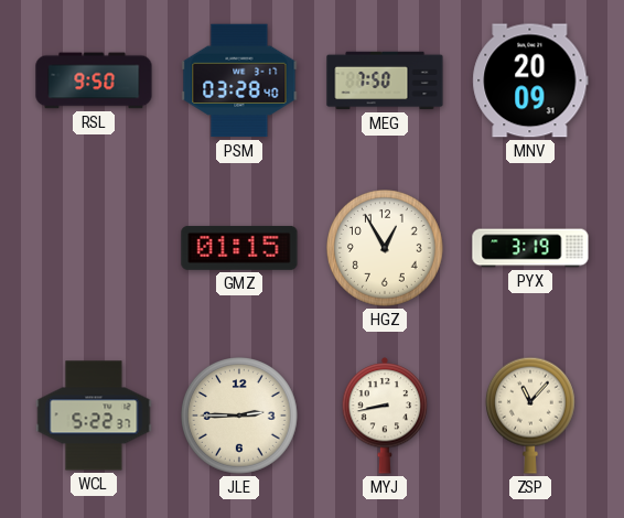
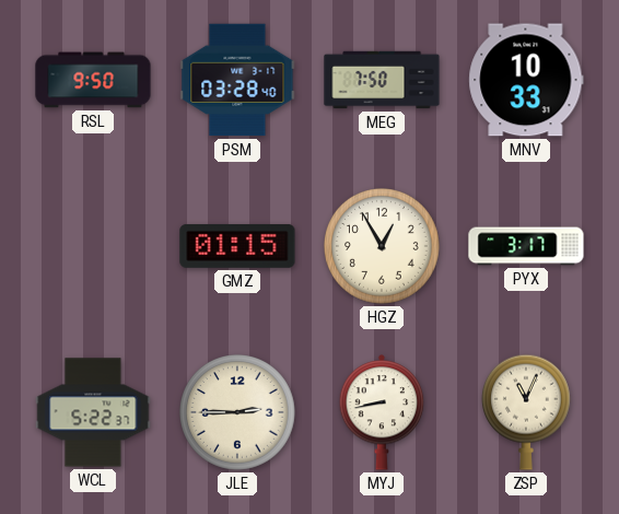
MNV: 20:09 -> 10:33
PYX: 3:19 -> 3:17
ZSP: 11:07 -> 11:04
